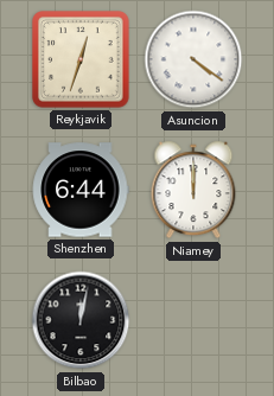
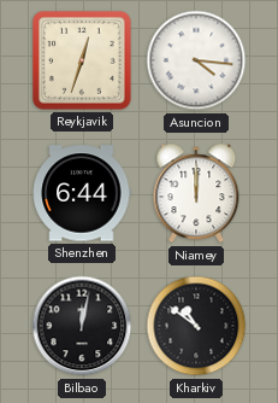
Asuncion: 4:21 -> 4:16
Kharkiv: none -> 10:51
